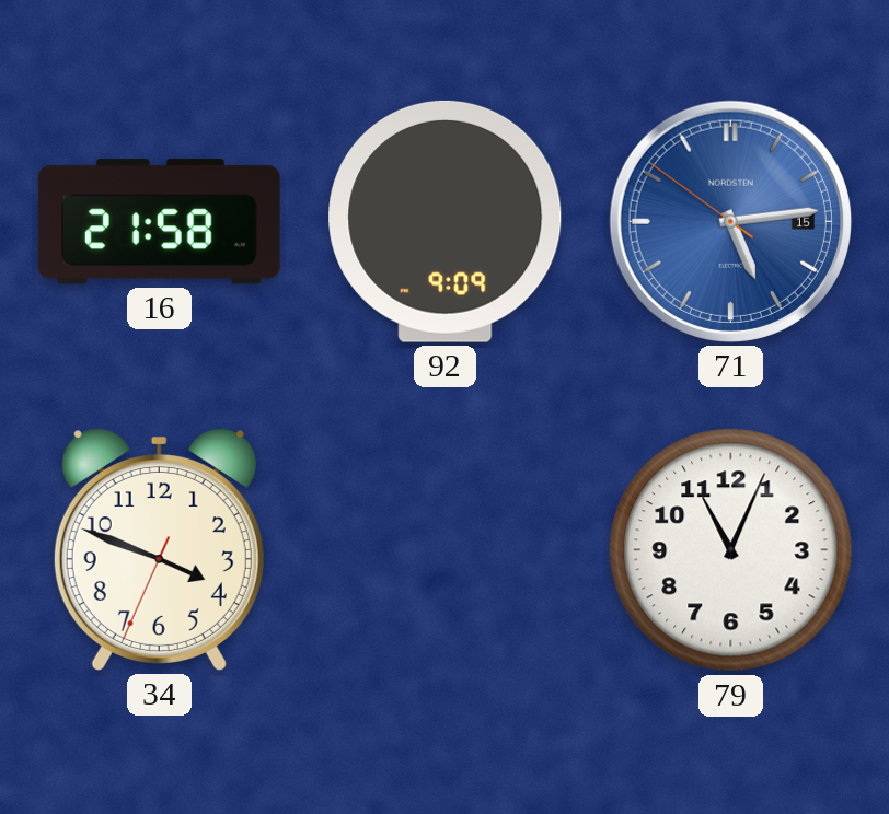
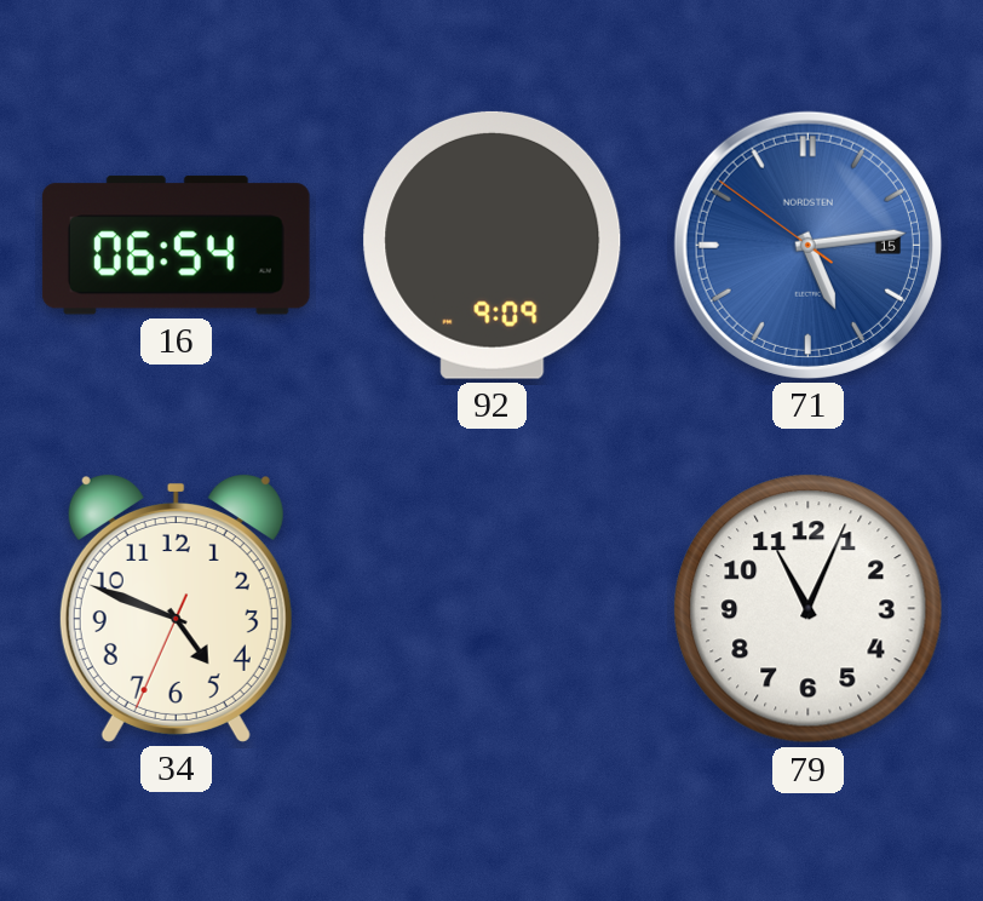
16: 21:58 -> 06:54
34: 3:48 -> 4:48
